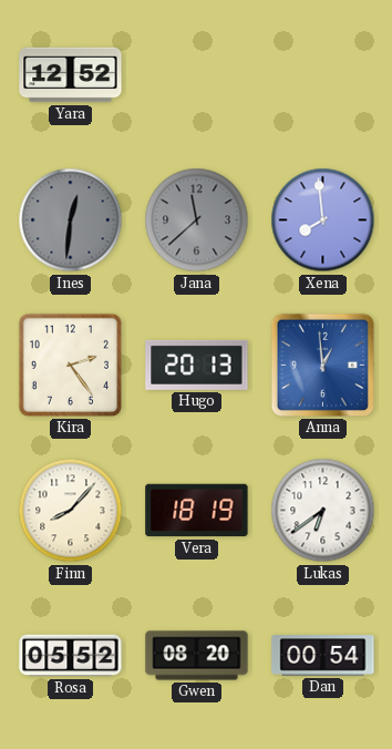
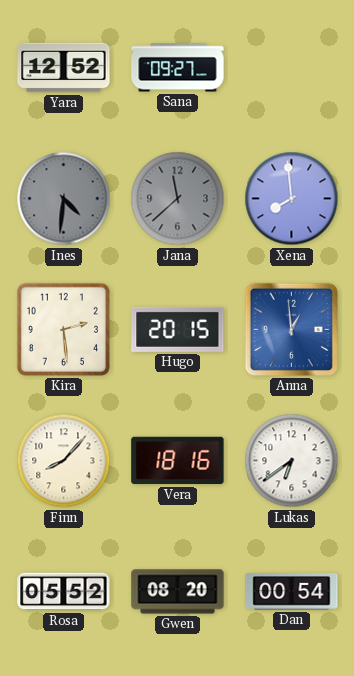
Sana: none -> 09:27
Ines: 12:31 -> 4:31
Kira: 2:24 -> 2:29
Hugo: 20:13 -> 20:15
Vera: 18:19 -> 18:16
